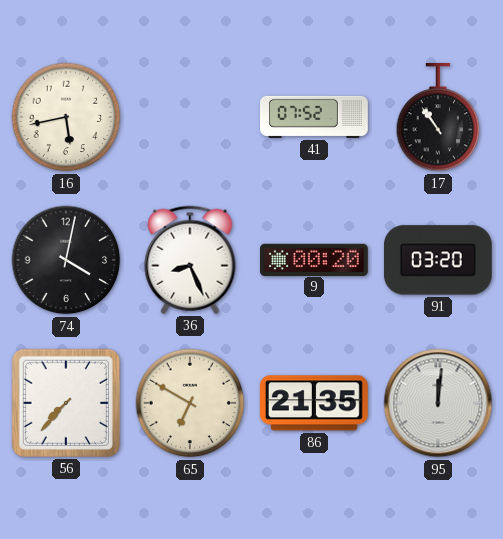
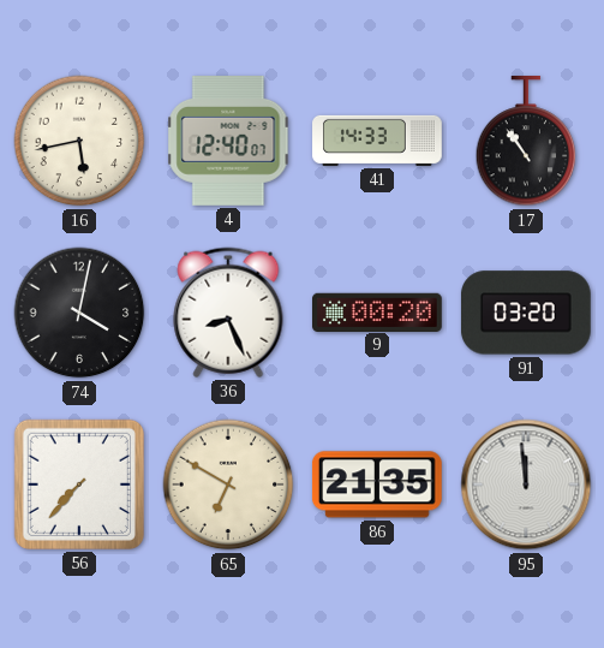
4: none -> 12:40
41: 07:52 -> 14:33
95: 12:01 -> 11:59
